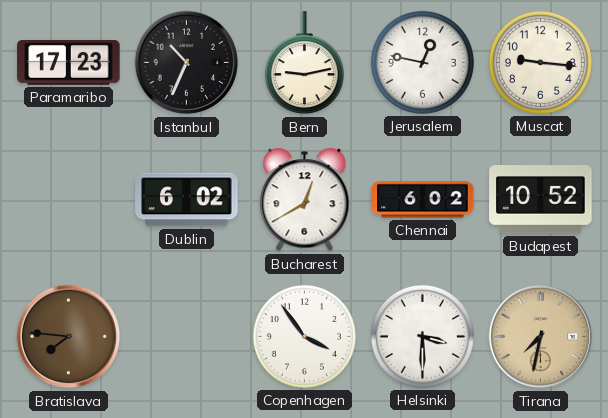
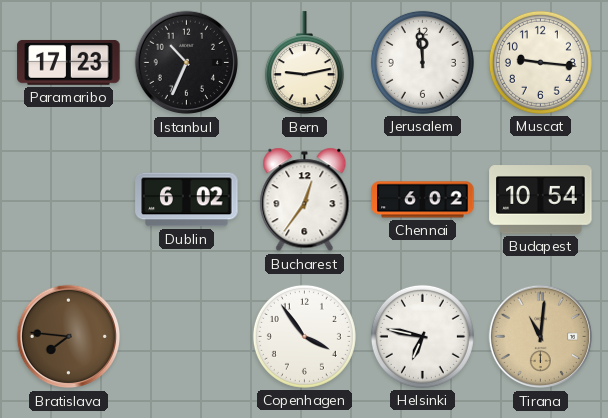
Jerusalem: 12:47 -> 11:59
Bucharest: 12:40 -> 12:36
Budapest: 10:52 -> 10:54
Helsinki: 3:30 -> 6:47
Tirana: 7:32 -> 11:01
